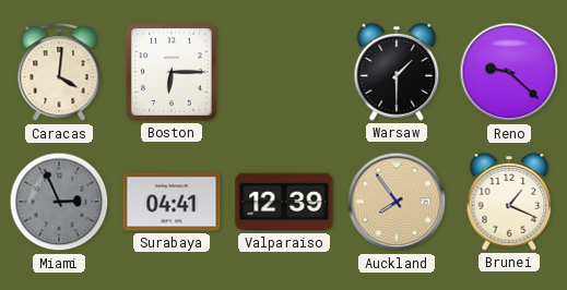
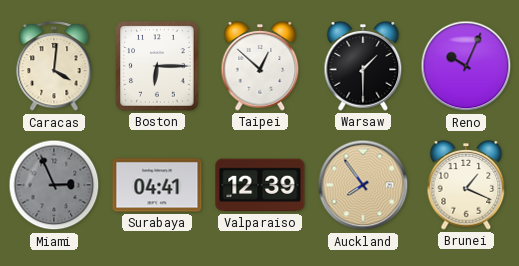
Taipei: none -> 12:52
Reno: 9:22 -> 10:04
